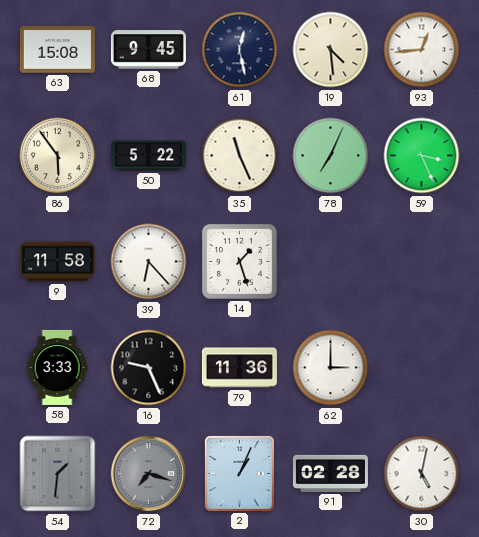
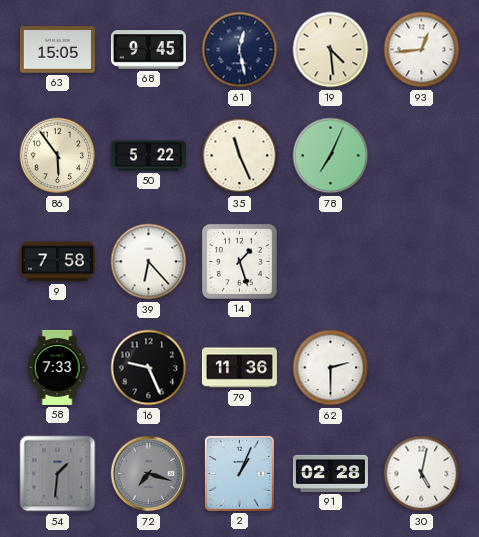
63: 15:08 -> 15:05
59: 3:26 -> none
9: 11:58 -> 7:58
58: 3:33 -> 7:33
62: 3:00 -> 2:30
